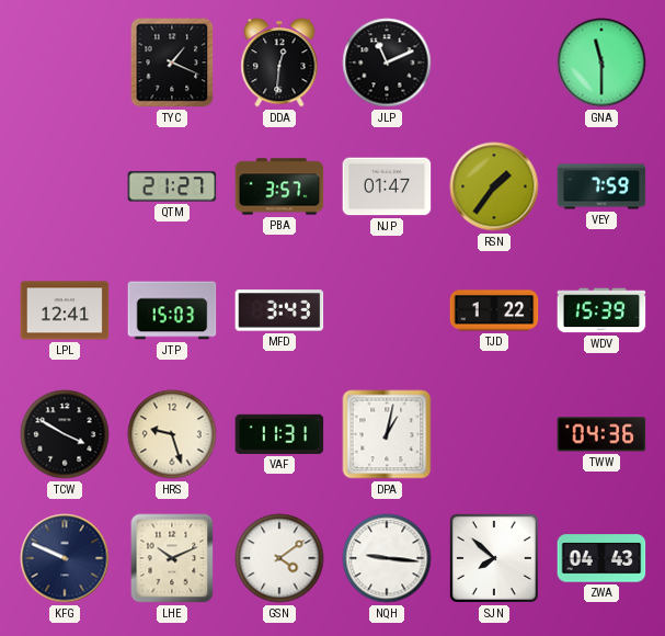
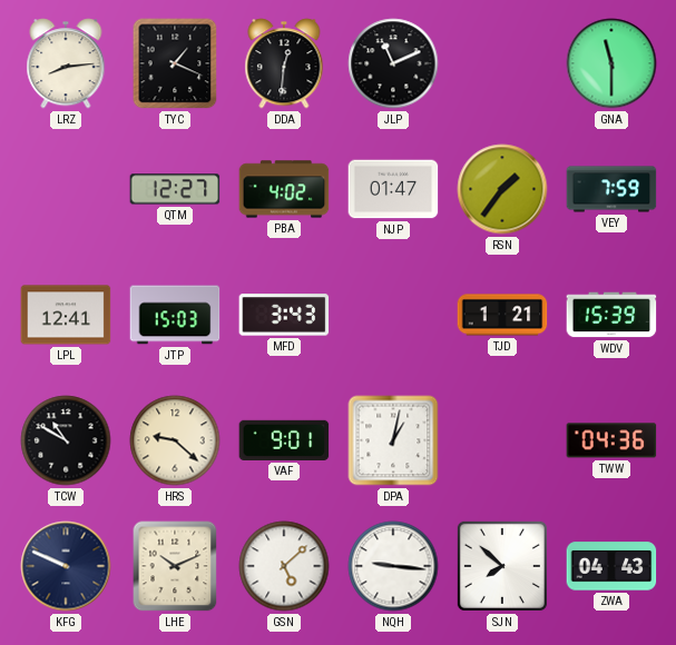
LRZ: none -> 8:14
QTM: 21:27 -> 12:27
PBA: 3:57 -> 4:02
TJD: 1:22 -> 1:21
TCW: 3:50 -> 10:50
HRS: 9:27 -> 9:22
VAF: 11:31 -> 9:01
GSN: 4:09 -> 5:08
